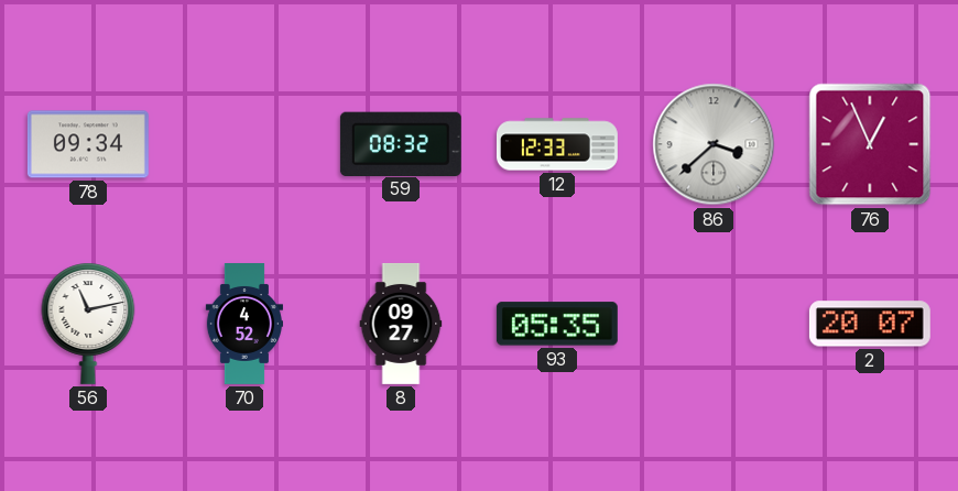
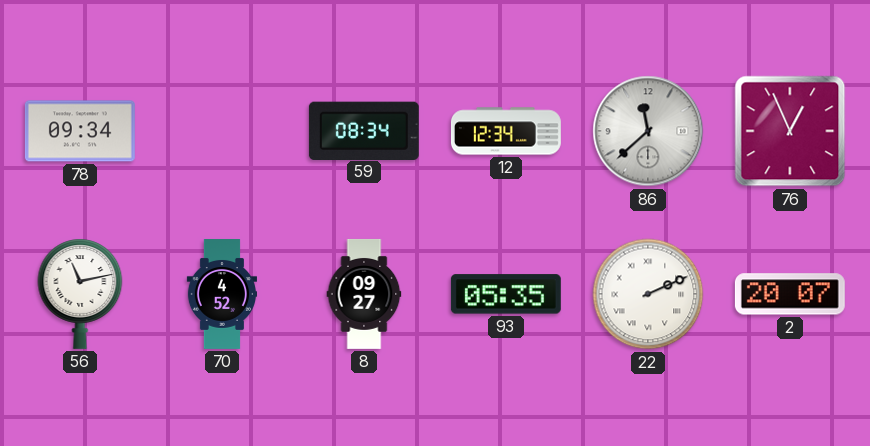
59: 08:32 -> 08:34
12: 12:33 -> 12:34
86: 3:38 -> 11:38
22: none -> 2:11
